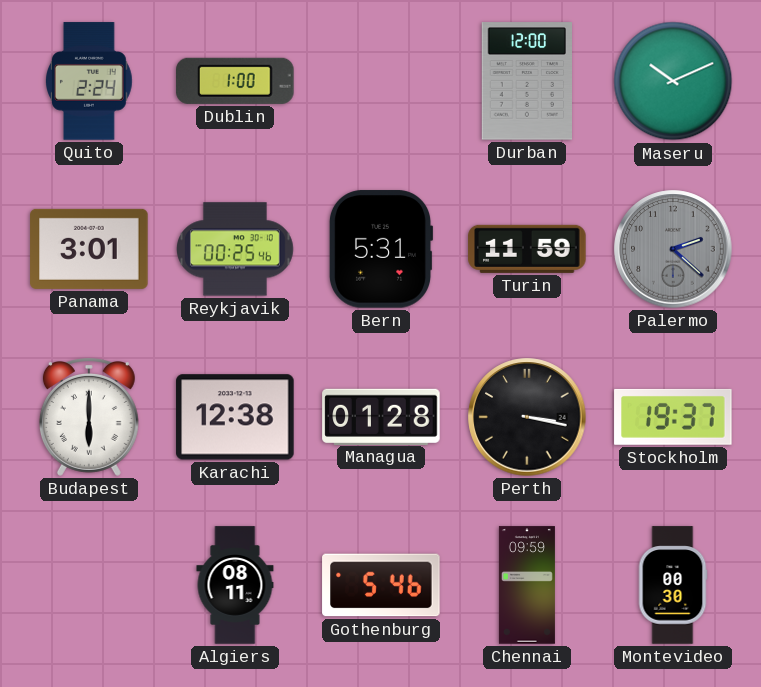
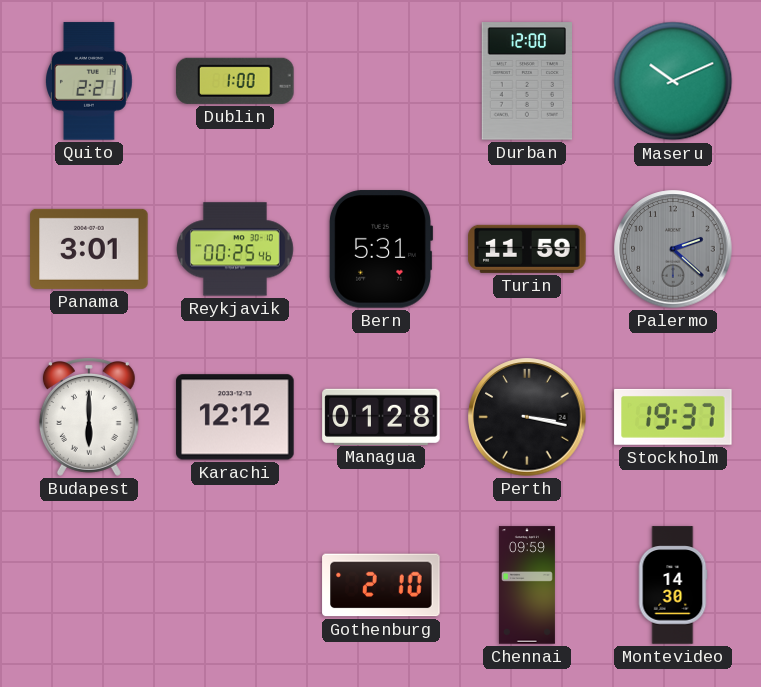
Quito: 2:24 -> 2:21
Karachi: 12:38 -> 12:12
Algiers: 08:11 -> none
Gothenburg: 5:46 -> 2:10
Montevideo: 00:30 -> 14:30
